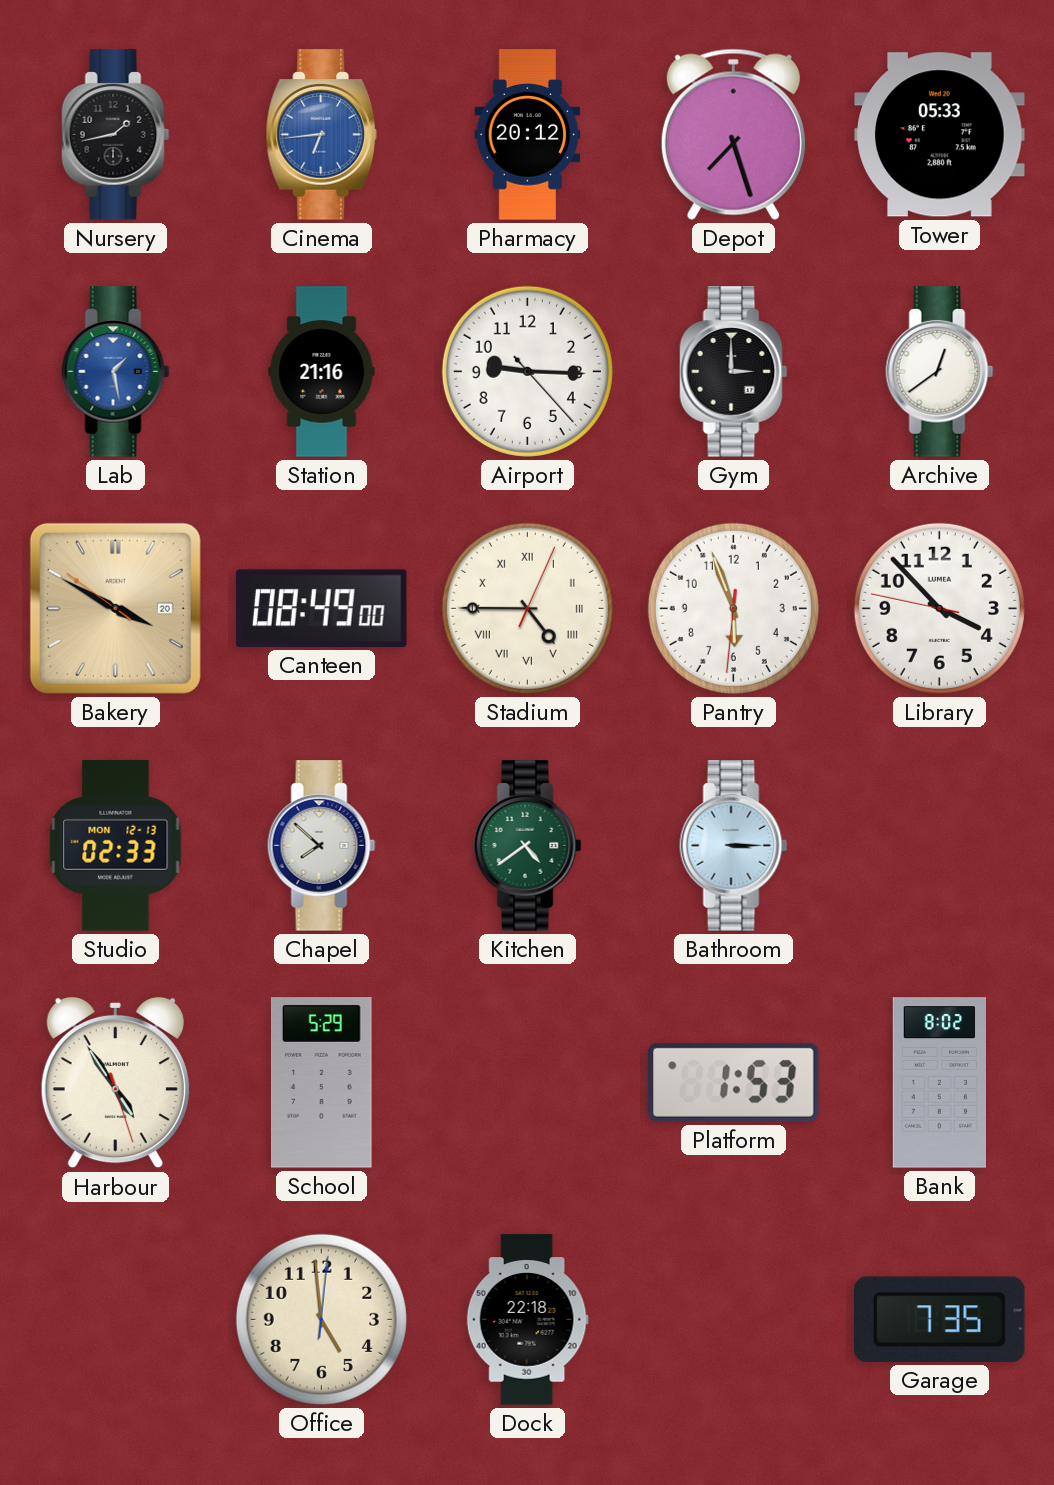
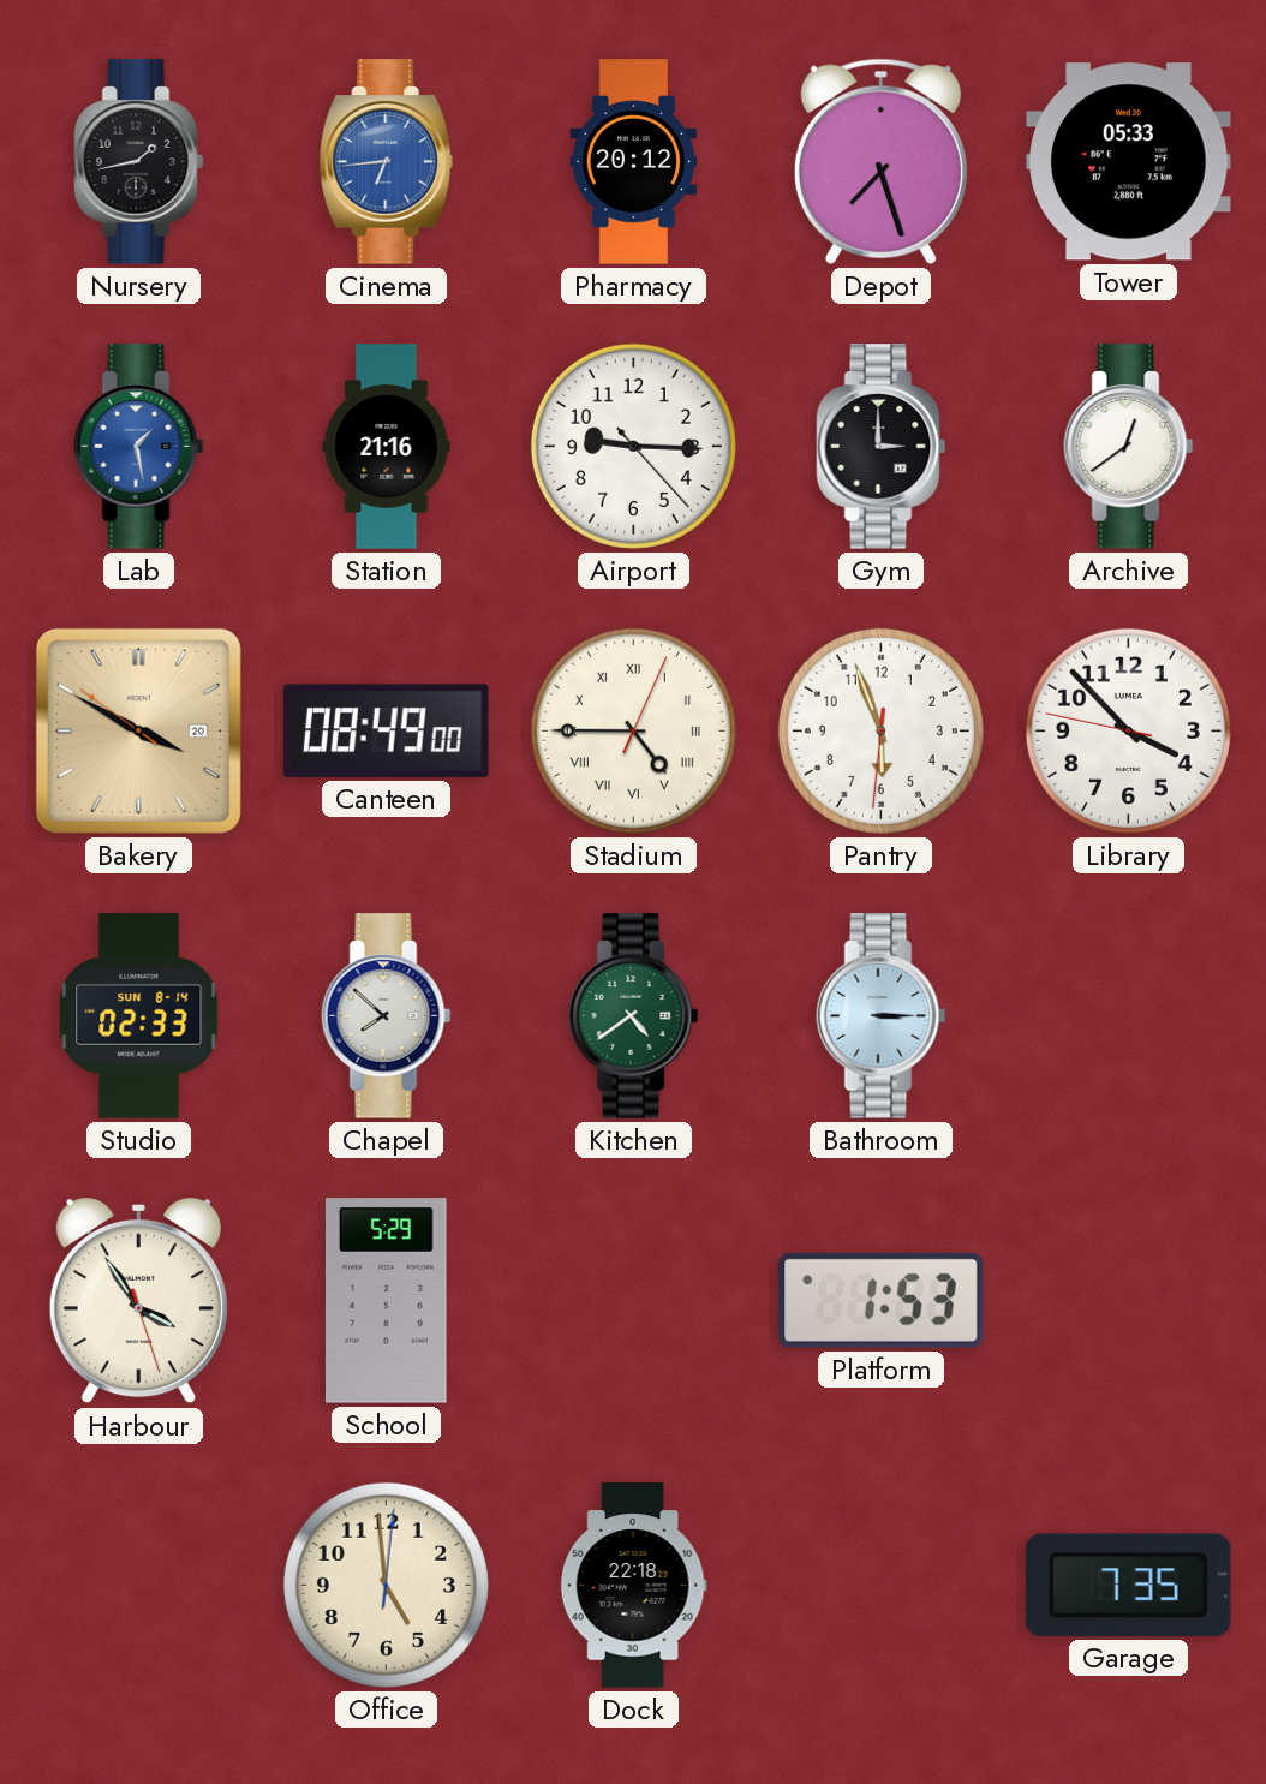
Studio date: MON 12-13 -> SUN 8-14
Harbour: 4:54 -> 3:54
Bank: 8:02 -> none
